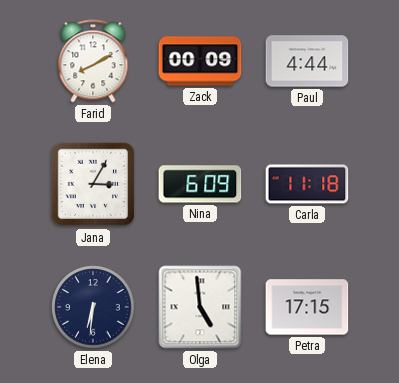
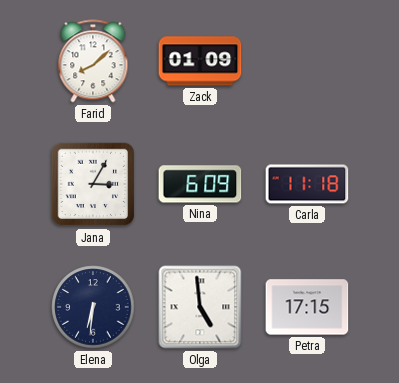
Farid: 8:10 -> 8:08
Zack: 00:09 -> 01:09
Paul: 4:44 -> none
